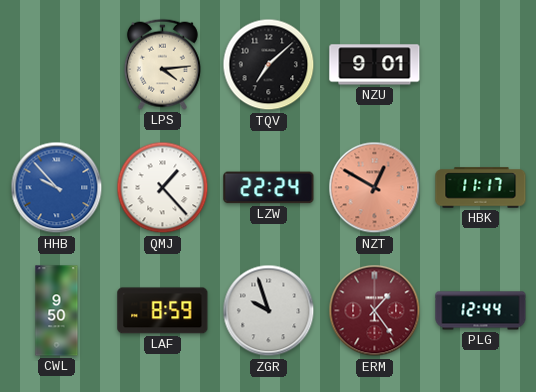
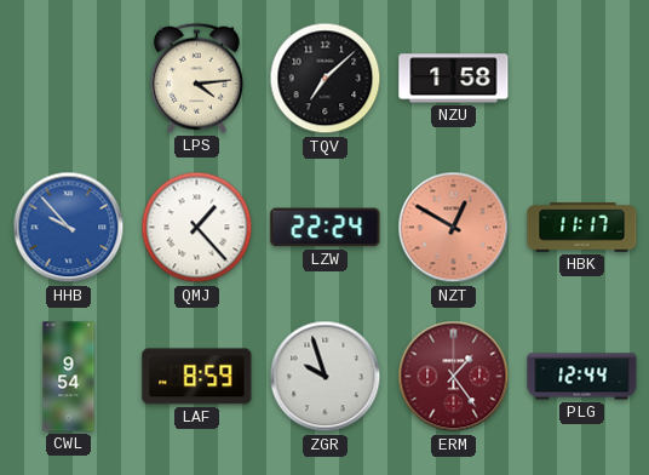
NZU: 9:01 -> 1:58
CWL: 9:50 -> 9:54
